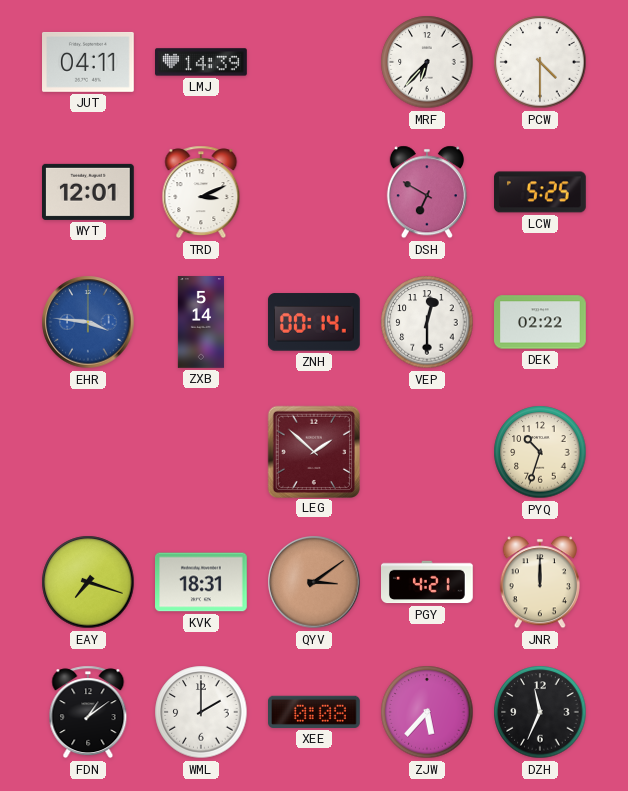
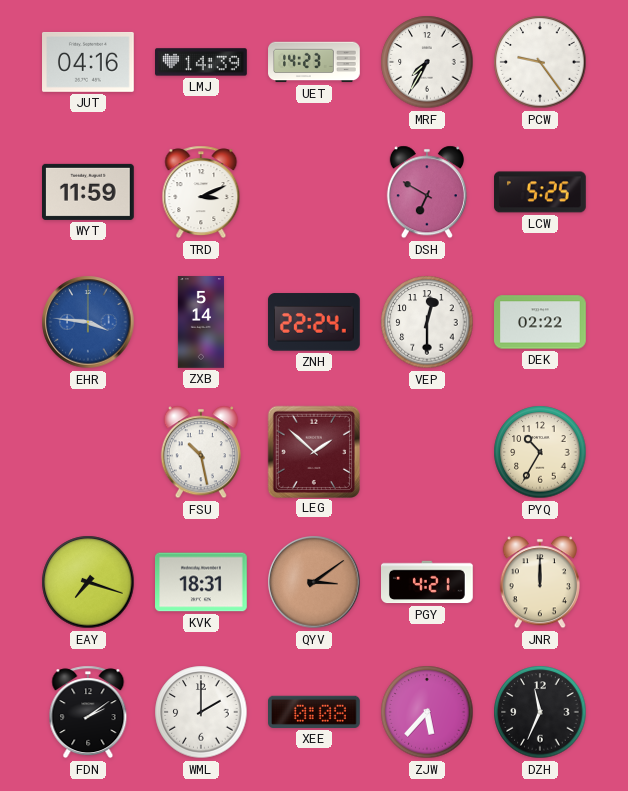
JUT: 04:11 -> 04:16
UET: none -> 14:23
MRF: 6:37 -> 7:35
PCW: 4:30 -> 9:24
WYT: 12:01 -> 11:59
ZNH: 00:14 -> 22:24
FSU: none -> 10:28
PYQ: 10:33 -> 10:35
FDN: 1:09 -> 2:09
